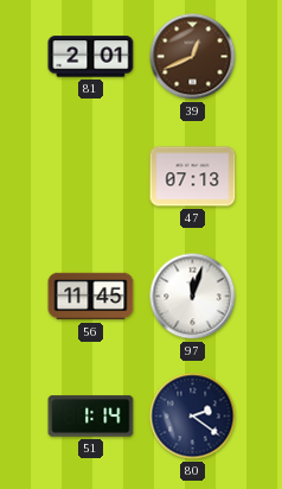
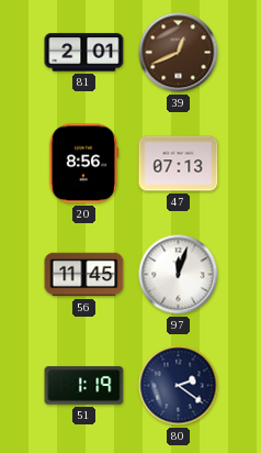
20: none -> 8:56
51: 1:14 -> 1:19
